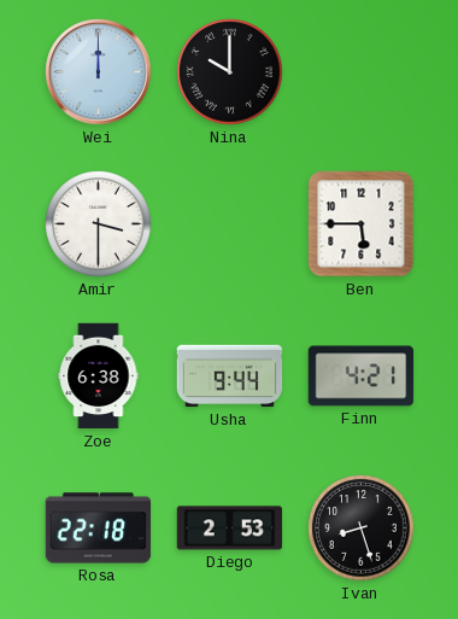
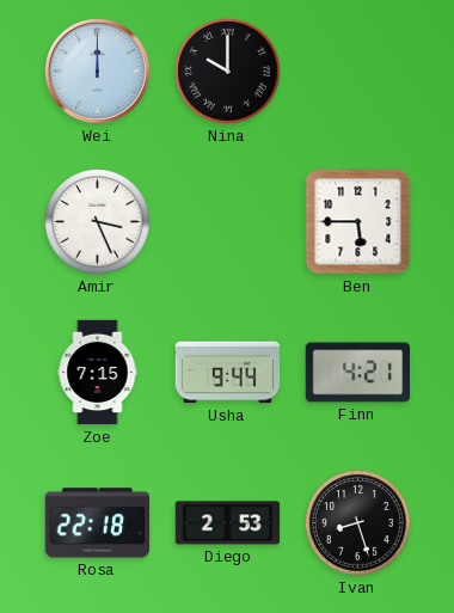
Amir: 3:30 -> 3:26
Zoe: 6:38 -> 7:15
